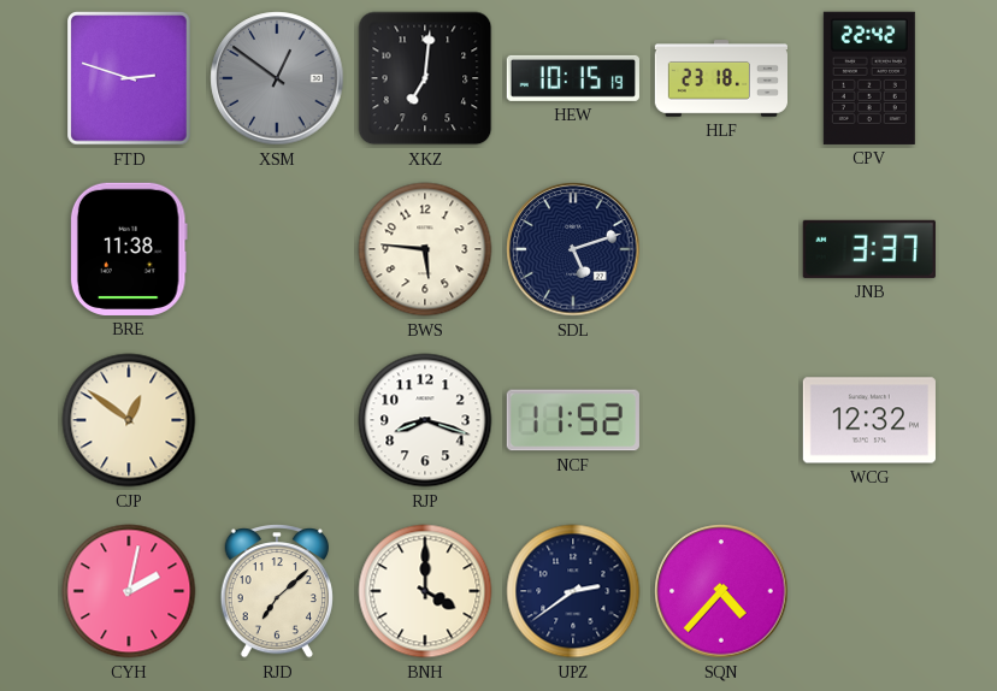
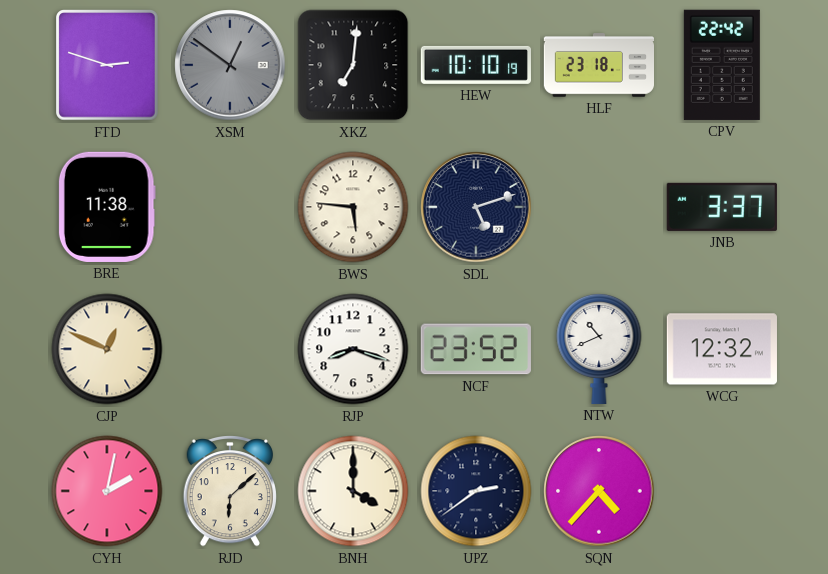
HEW: 10:15 -> 10:10
CJP: 12:51 -> 12:49
NCF: 11:52 -> 23:52
NTW: none -> 10:41
RJD: 7:08 -> 6:08
